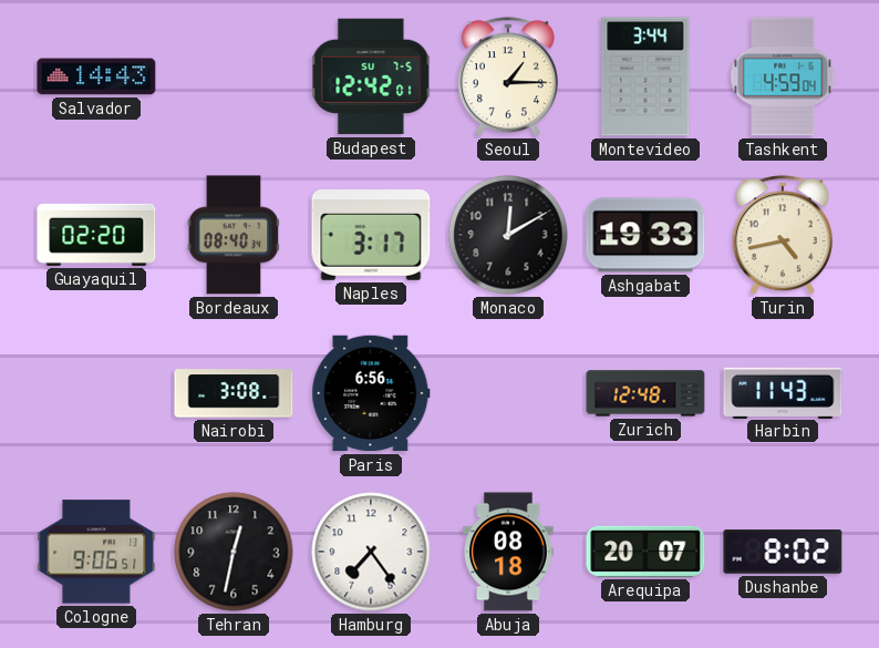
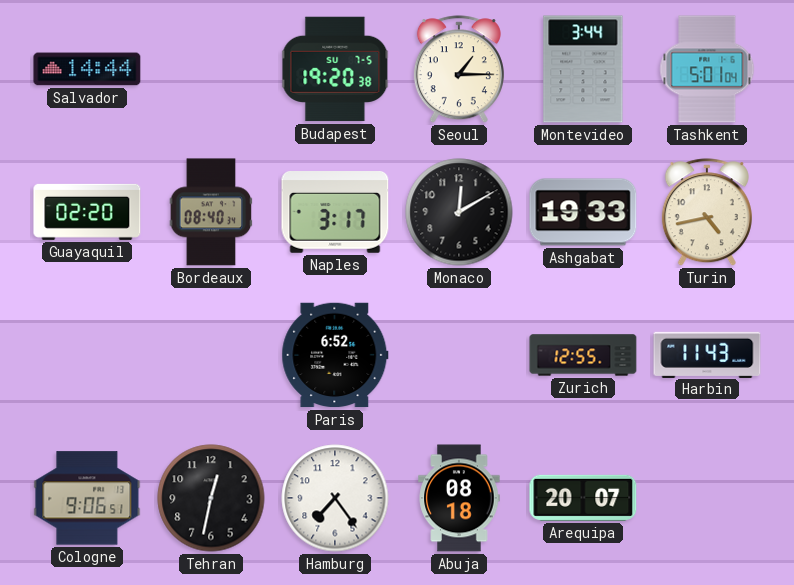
Salvador: 14:43 -> 14:44
Budapest: 12:42 -> 19:20
Tashkent: 4:59 -> 5:01
Nairobi: 3:08 -> none
Paris: 6:56 -> 6:52
Zurich: 12:48 -> 12:55
Dushanbe: 8:02 -> none
